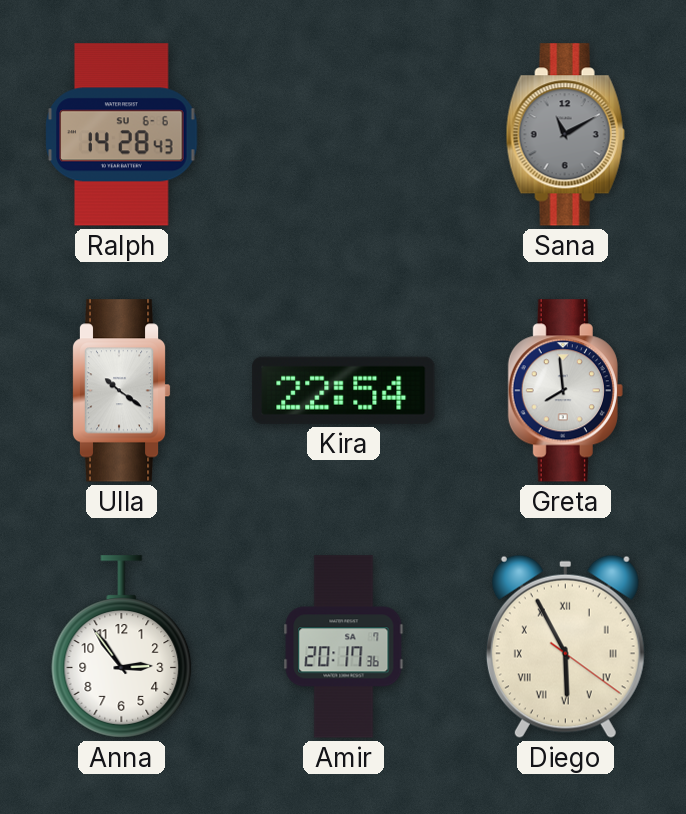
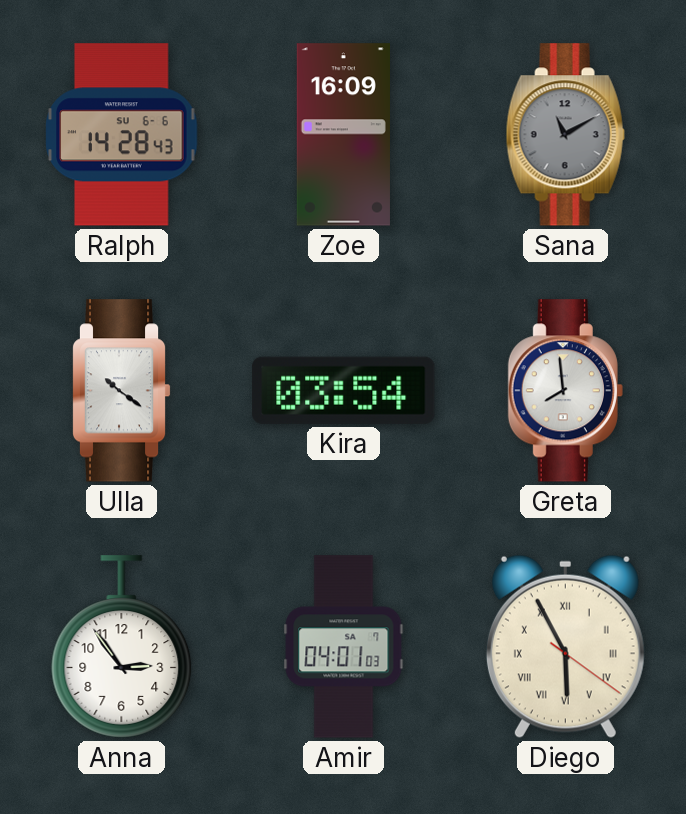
Zoe: none -> 16:09
Kira: 22:54 -> 03:54
Amir: 20:17 -> 04:01
